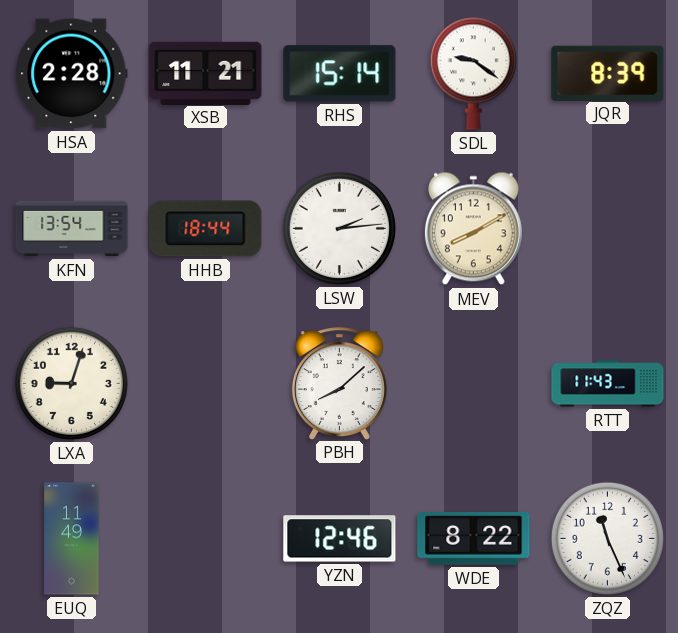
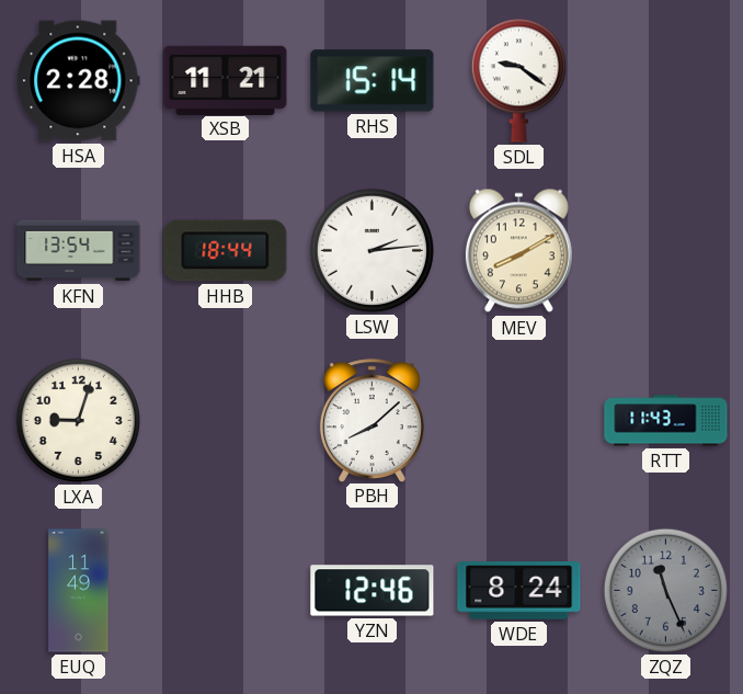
JQR: 8:39 -> none
WDE: 8:22 -> 8:24
ZQZ dial: white -> grey
